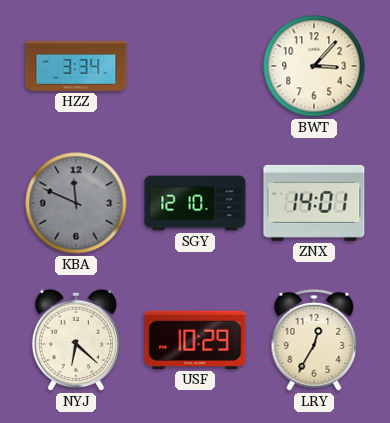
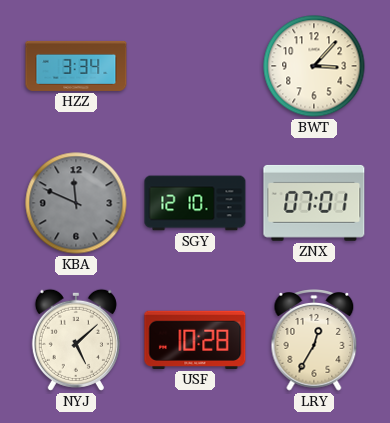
ZNX: 14:01 -> 07:01
NYJ: 6:22 -> 5:08
USF: 10:29 -> 10:28
